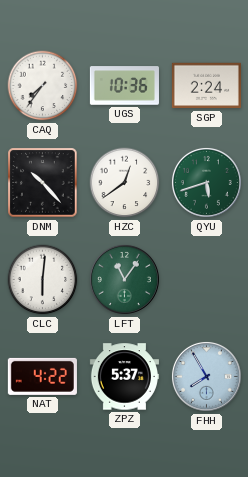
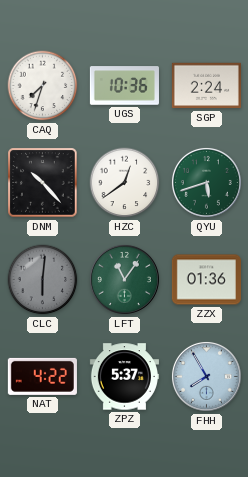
CAQ: 7:36 -> 7:33
CLC dial: white -> grey
ZZX: none -> 01:36
